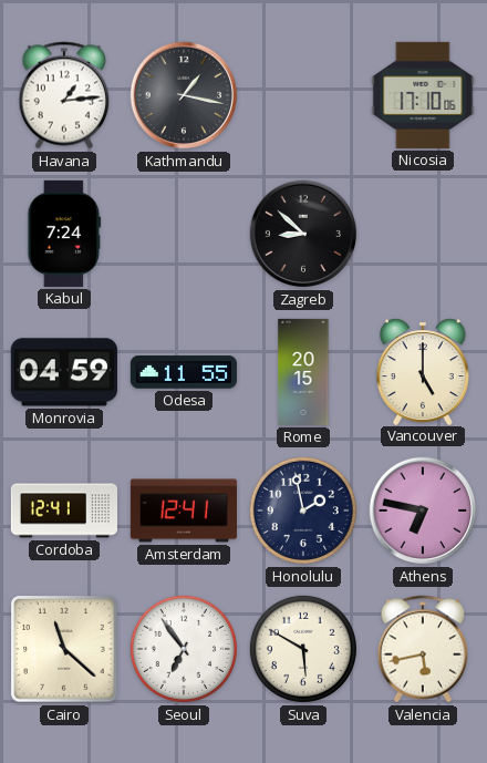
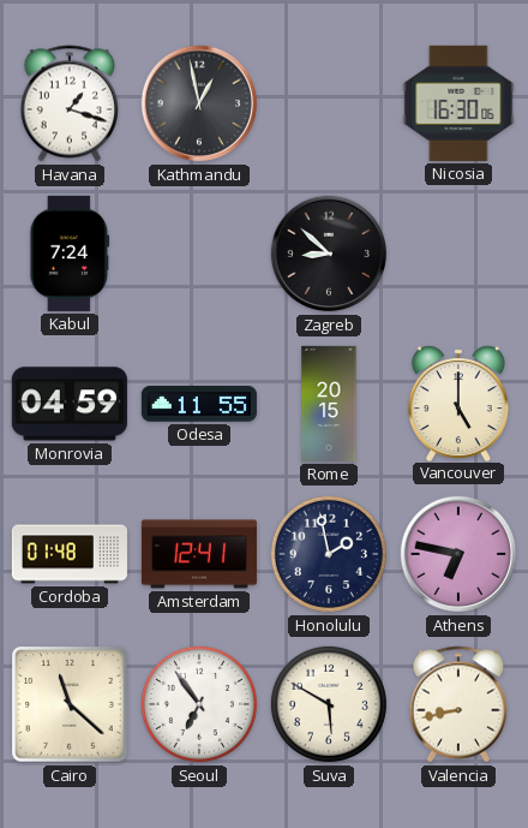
Havana: 1:14 -> 1:18
Kathmandu: 1:17 -> 12:58
Nicosia: 17:10 -> 16:30
Cordoba: 12:41 -> 01:48
Valencia: 5:43 -> 8:43
